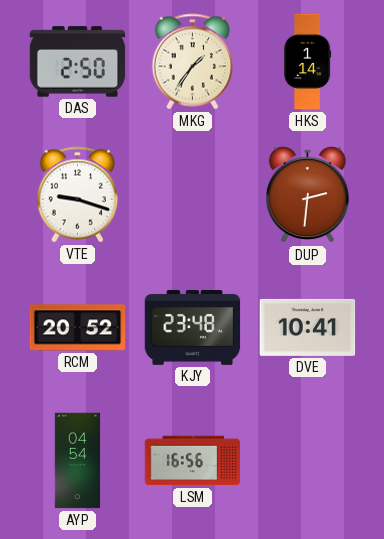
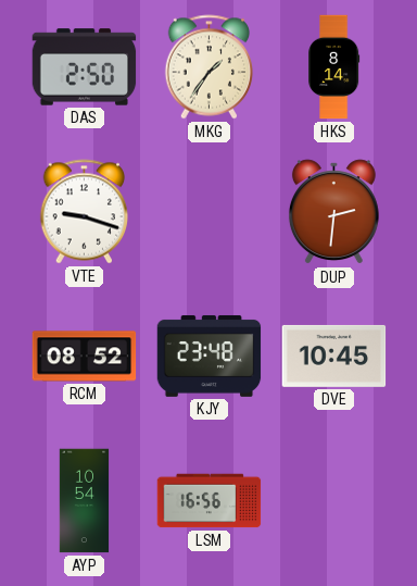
HKS: 1:14 -> 8:14
RCM: 20:52 -> 08:52
DVE: 10:41 -> 10:45
AYP: 04:54 -> 10:54
